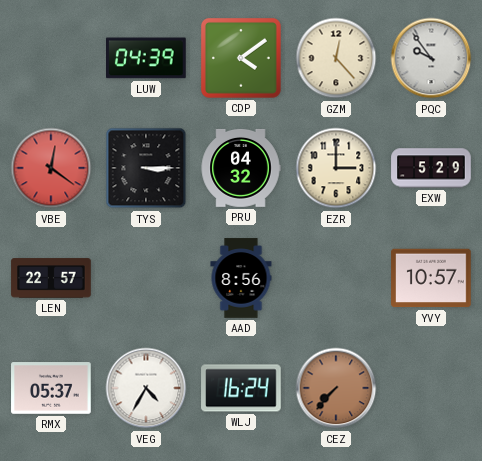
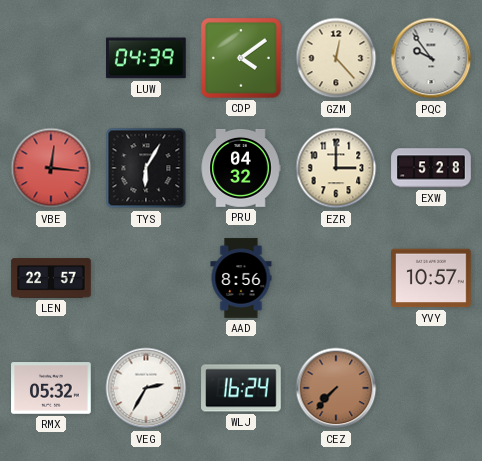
VBE: 12:21 -> 12:16
TYS: 3:15 -> 6:05
EXW: 5:29 -> 5:28
RMX: 05:37 -> 05:32
VEG: 4:35 -> 2:35
